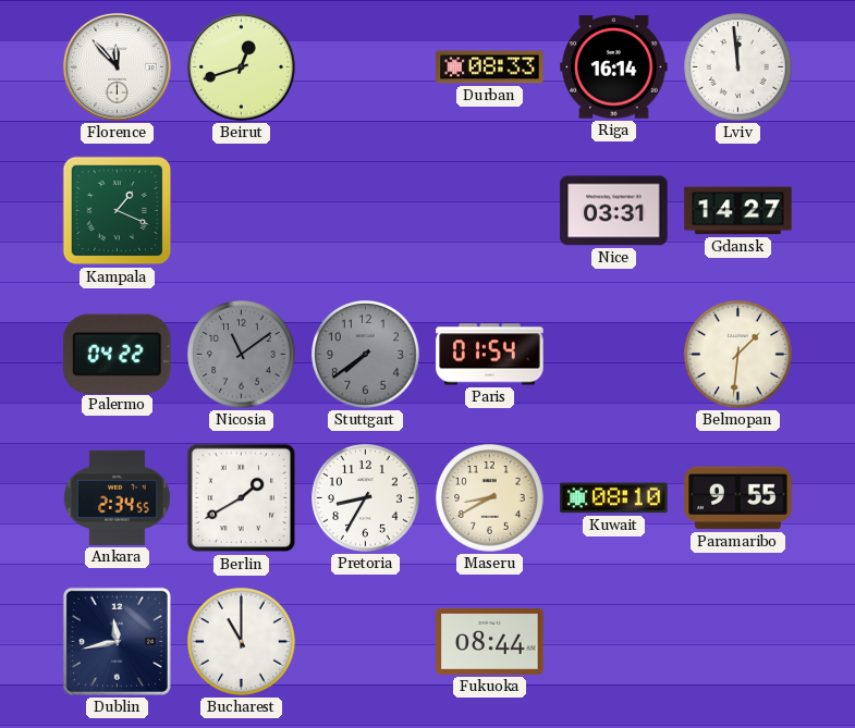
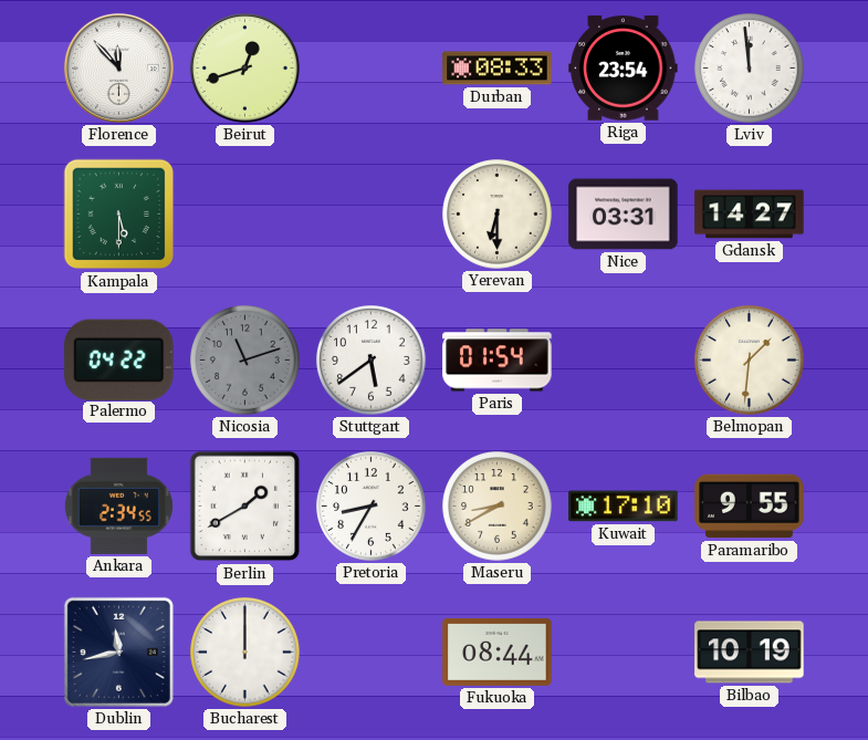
Riga: 16:14 -> 23:54
Kampala: 1:19 -> 5:30
Yerevan: none -> 6:30
Nicosia: 11:09 -> 11:12
Stuttgart: 7:39 -> 5:39
Stuttgart dial: grey -> white
Kuwait: 08:10 -> 17:10
Bucharest: 11:00 -> 12:00
Bilbao: none -> 10:19
